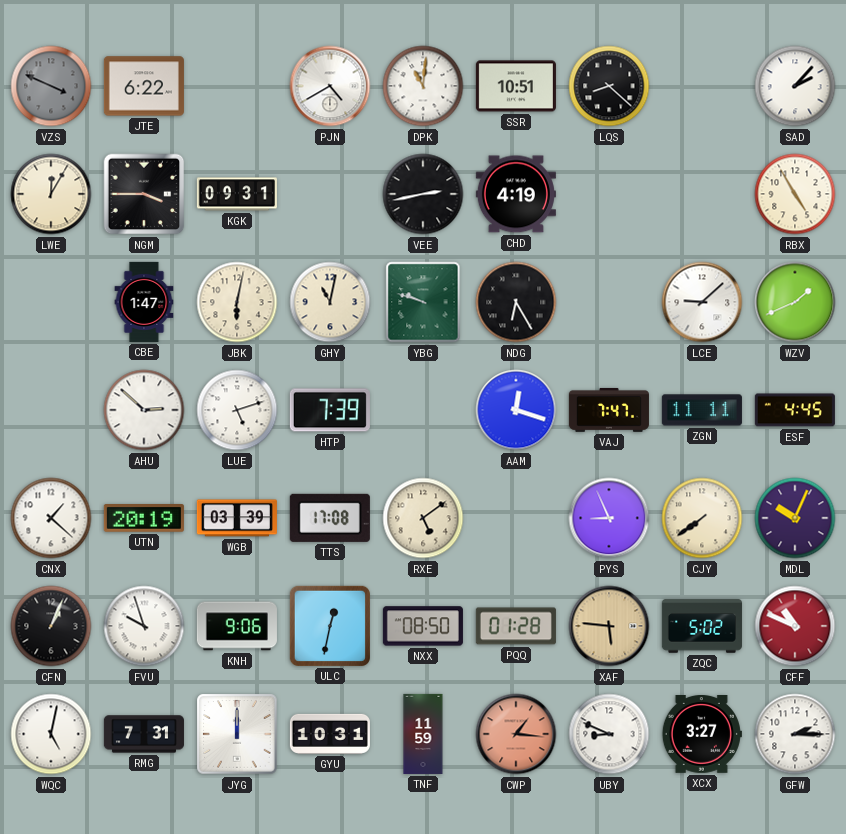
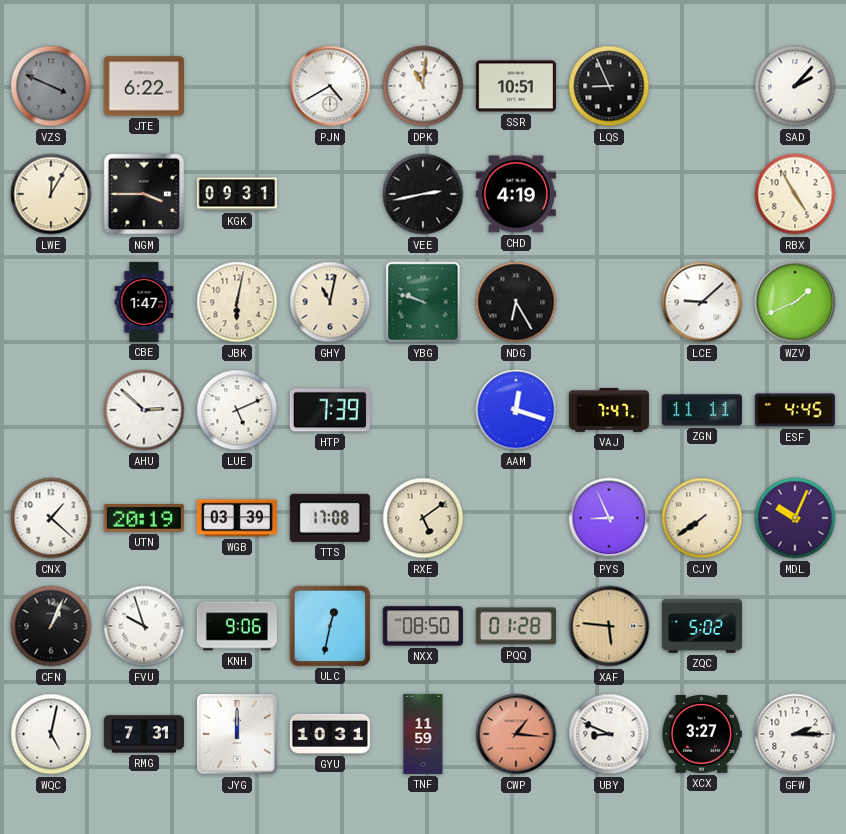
LQS: 8:22 -> 8:56
LUE: 5:12 -> 5:11
CFF: 10:49 -> none
